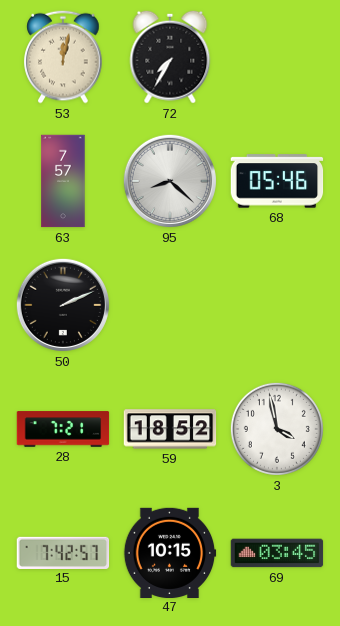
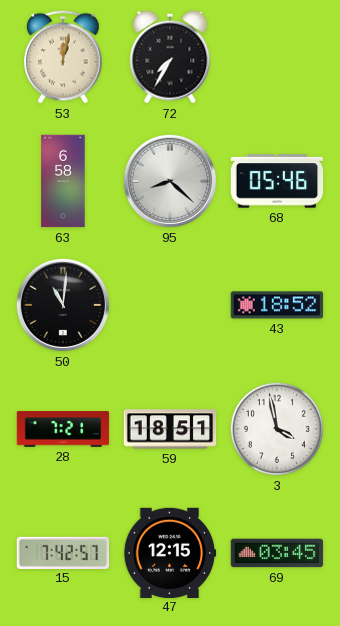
63: 7:57 -> 6:58
50: 2:11 -> 11:01
43: none -> 18:52
59: 18:52 -> 18:51
47: 10:15 -> 12:15
